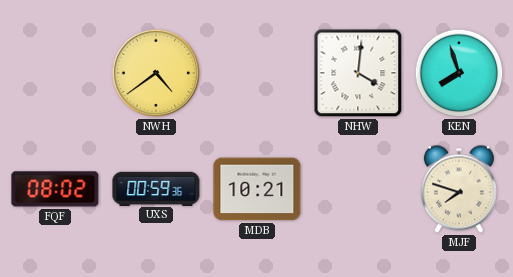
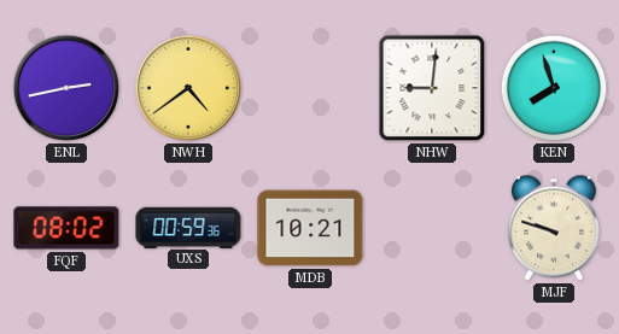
ENL: none -> 2:43
NHW: 4:01 -> 9:01
MJF: 7:48 -> 9:48
